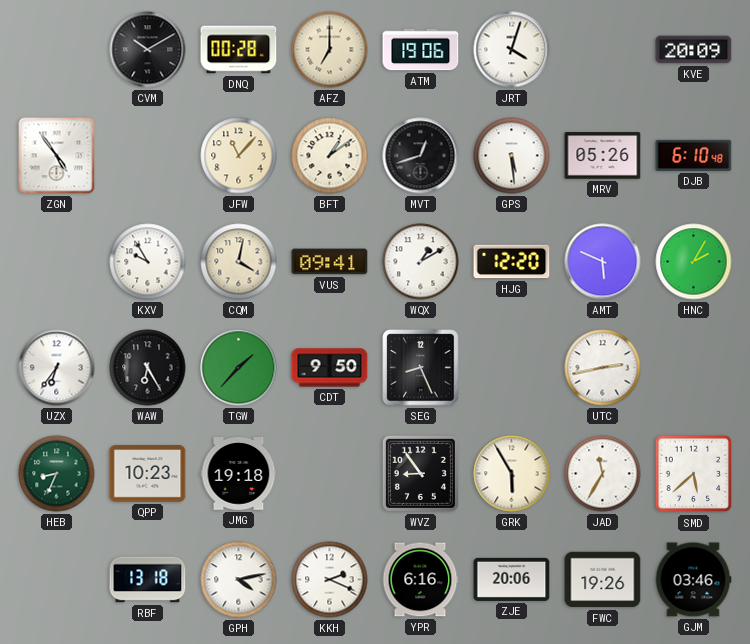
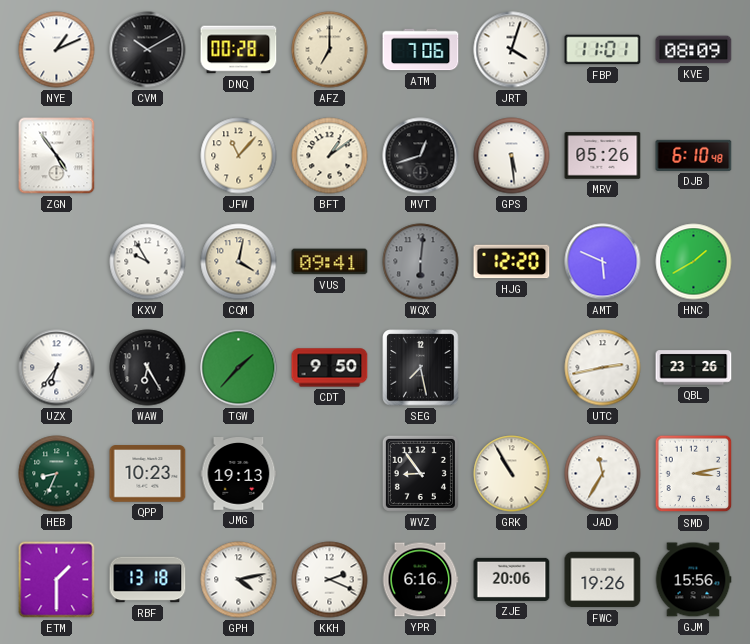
NYE: none -> 1:11
ATM: 19:06 -> 7:06
FBP: none -> 11:01
KVE: 20:09 -> 08:09
WQX: 1:10 -> 6:01
WQX dial: white -> grey
HNC: 2:05 -> 1:40
SEG: 8:26 -> 7:28
QBL: none -> 23:26
JMG: 19:18 -> 19:13
GRK: 5:55 -> 10:55
SMD: 5:38 -> 3:13
ETM: none -> 1:30
GJM: 03:46 -> 15:56
